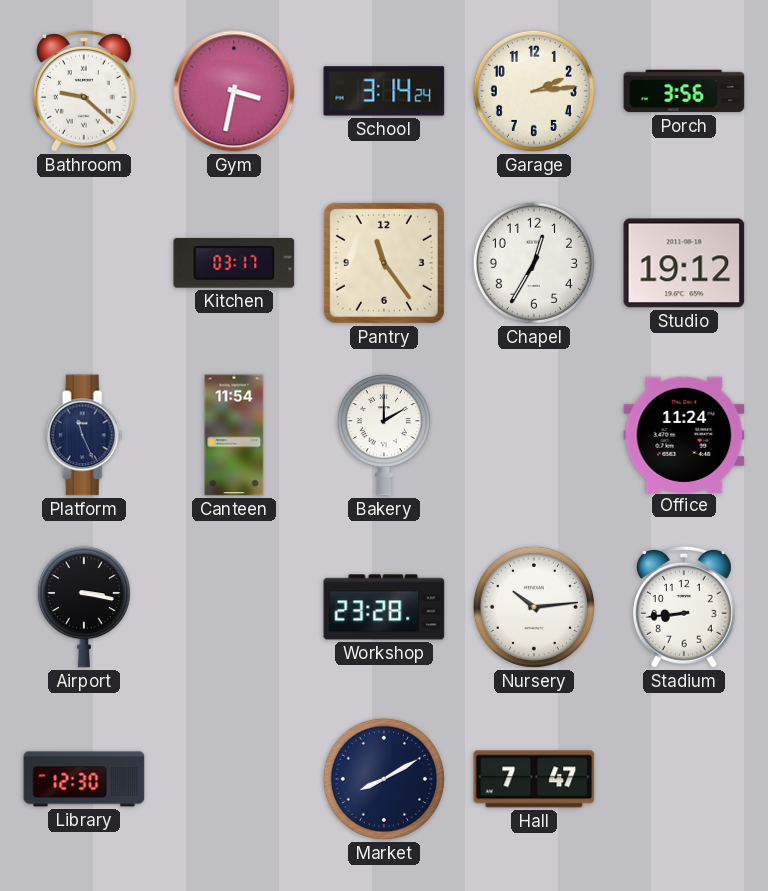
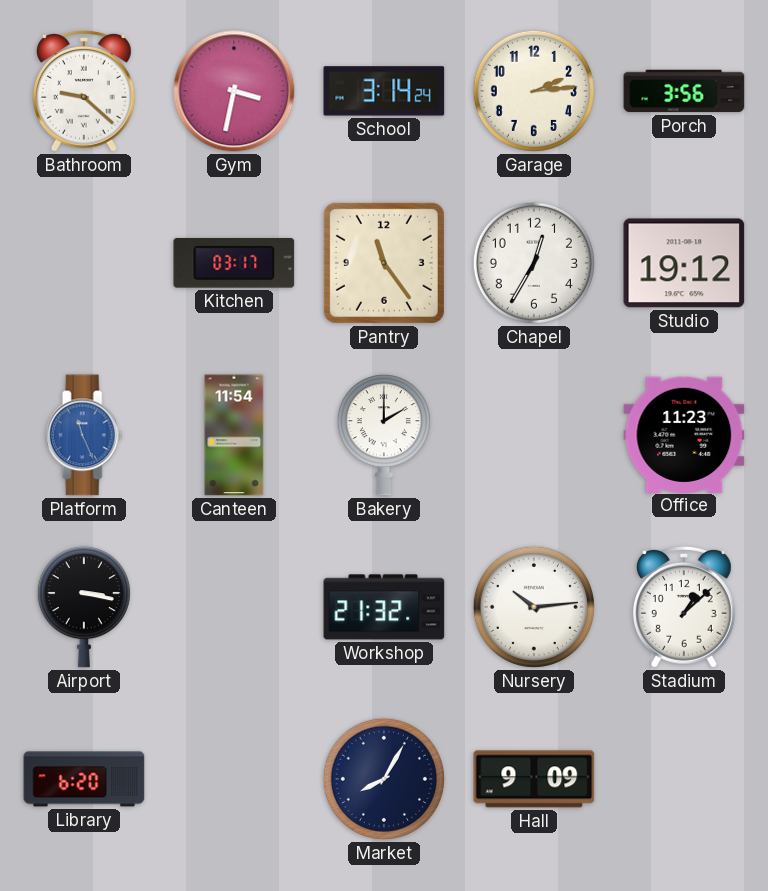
Platform dial: navy -> blue
Office: 11:24 -> 11:23
Workshop: 23:28 -> 21:32
Stadium: 8:44 -> 1:08
Library: 12:30 -> 6:20
Market: 8:10 -> 8:05
Hall: 7:47 -> 9:09
